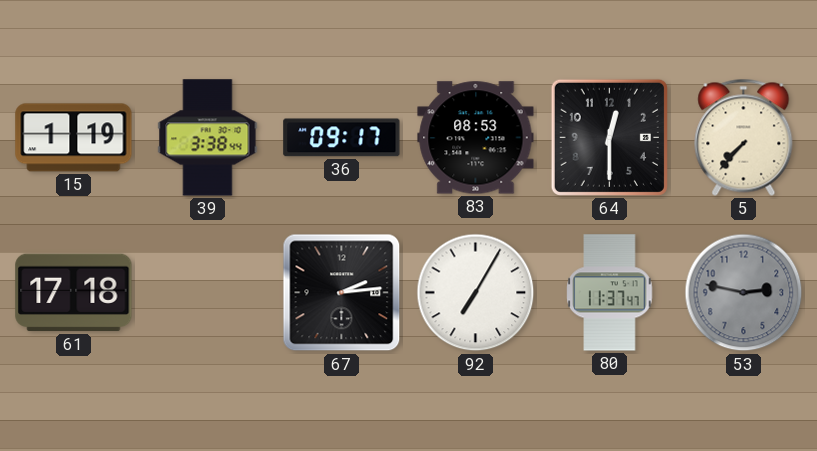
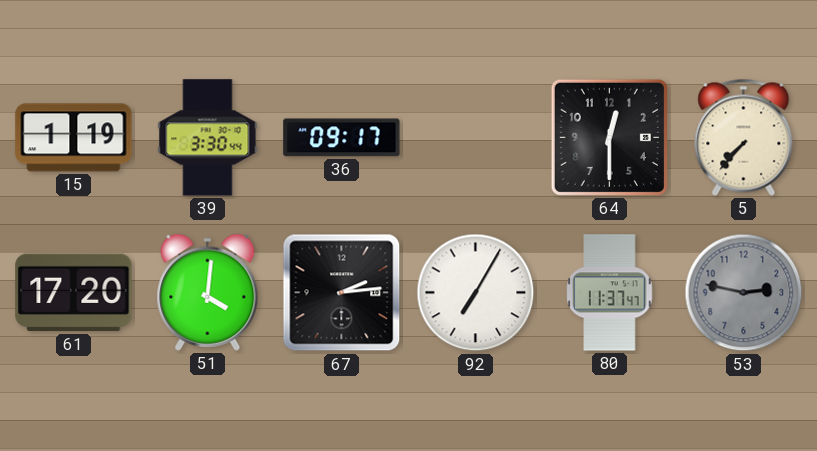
39: 3:38 -> 3:30
83: 08:53 -> none
61: 17:18 -> 17:20
51: none -> 4:01
